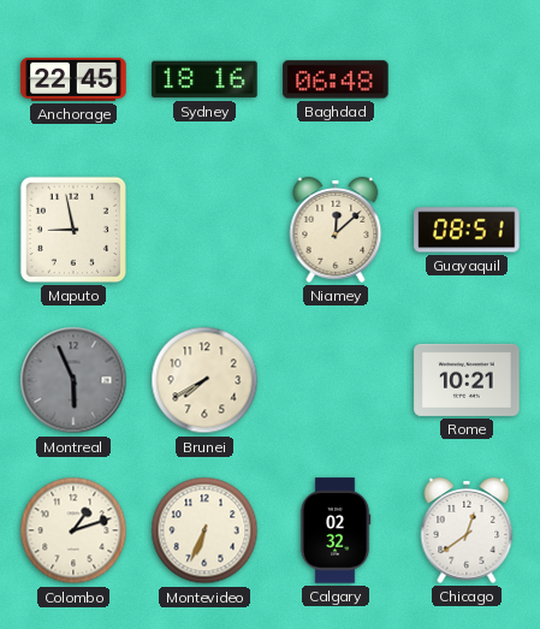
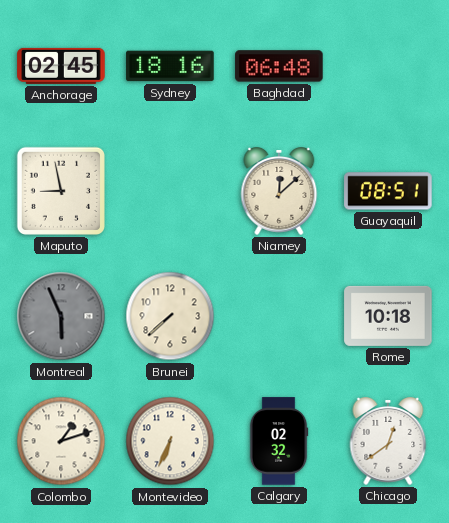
Anchorage: 22:45 -> 02:45
Brunei: 7:40 -> 7:38
Rome: 10:21 -> 10:18
